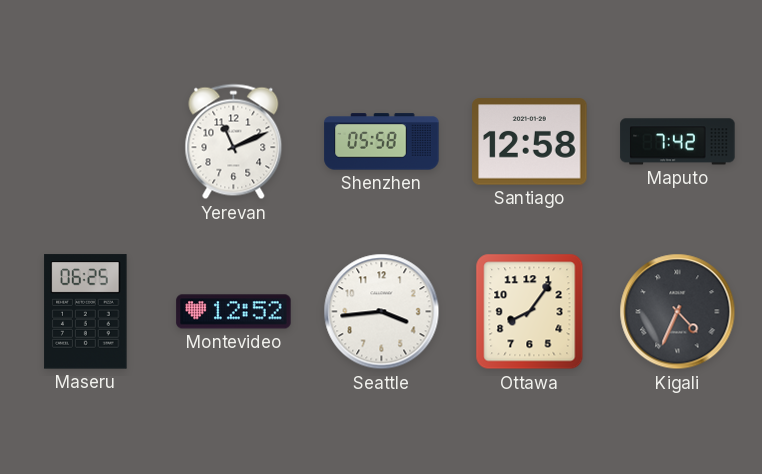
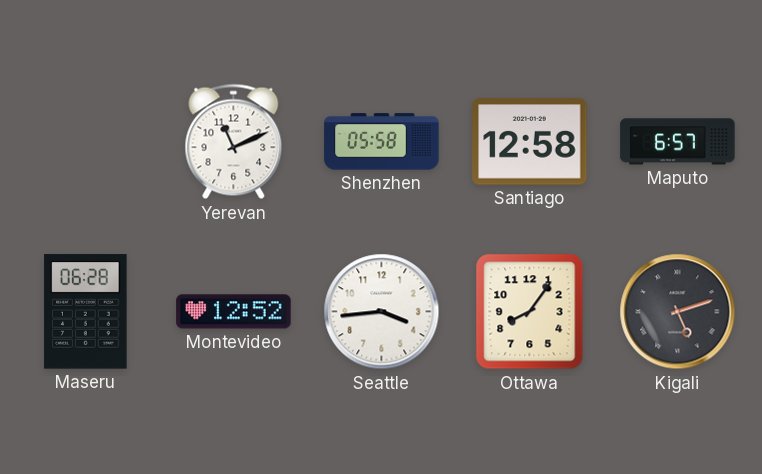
Maputo: 7:42 -> 6:57
Maseru: 06:25 -> 06:28
Kigali: 4:34 -> 5:12
